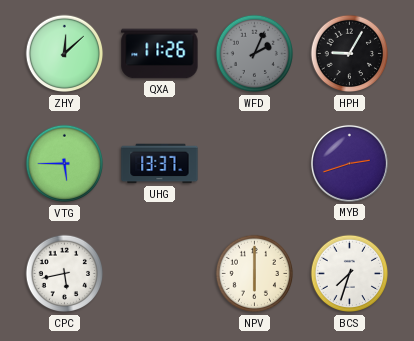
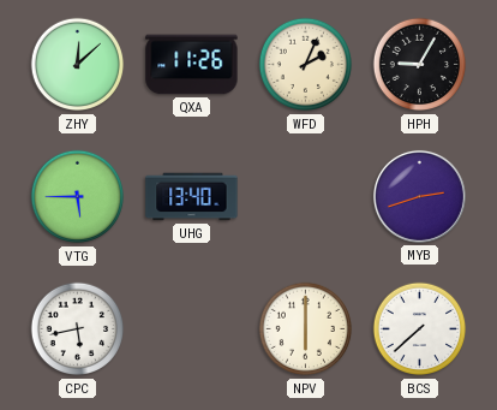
WFD dial: grey -> cream
UHG: 13:37 -> 13:40
BCS: 7:33 -> 7:38
